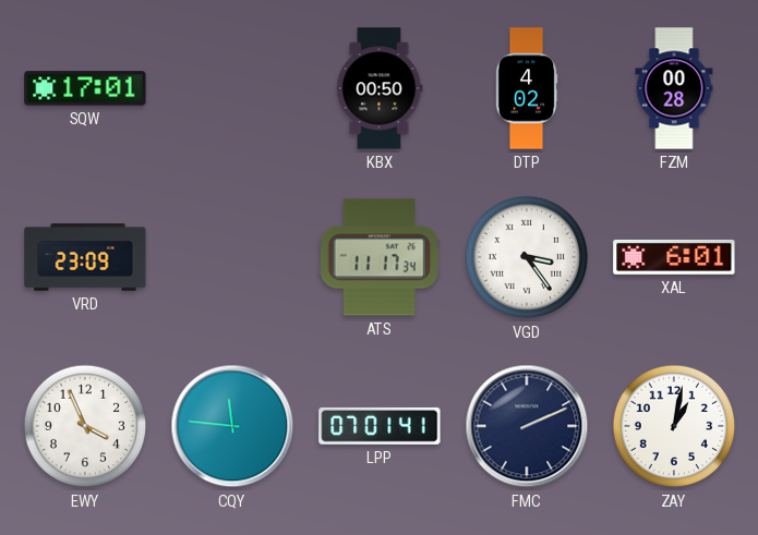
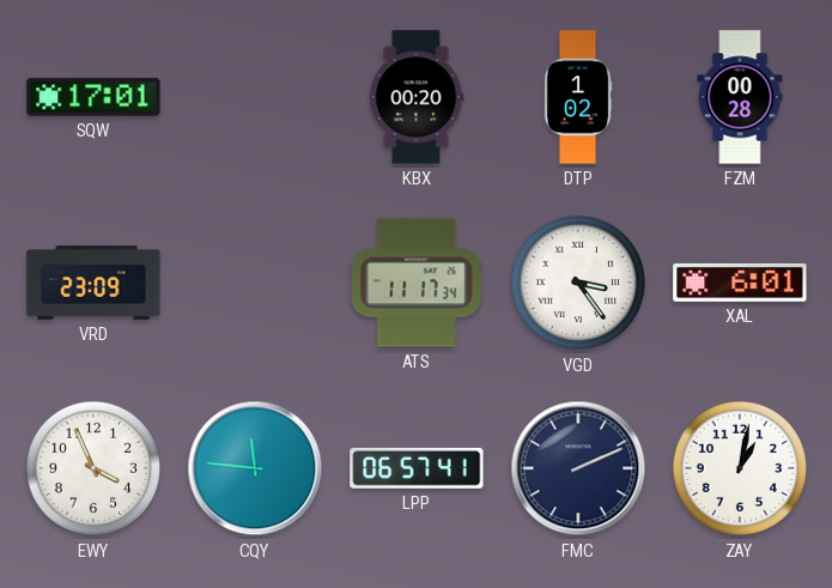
KBX: 00:50 -> 00:20
DTP: 4:02 -> 1:02
LPP: 07:01 -> 06:57
